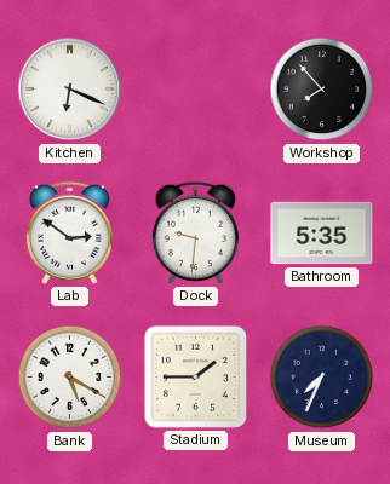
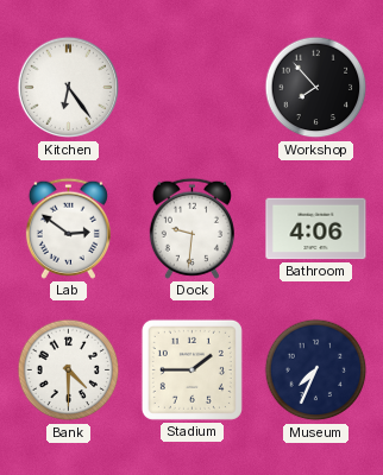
Kitchen: 6:19 -> 6:24
Bathroom: 5:35 -> 4:06
Bank: 5:20 -> 4:30
